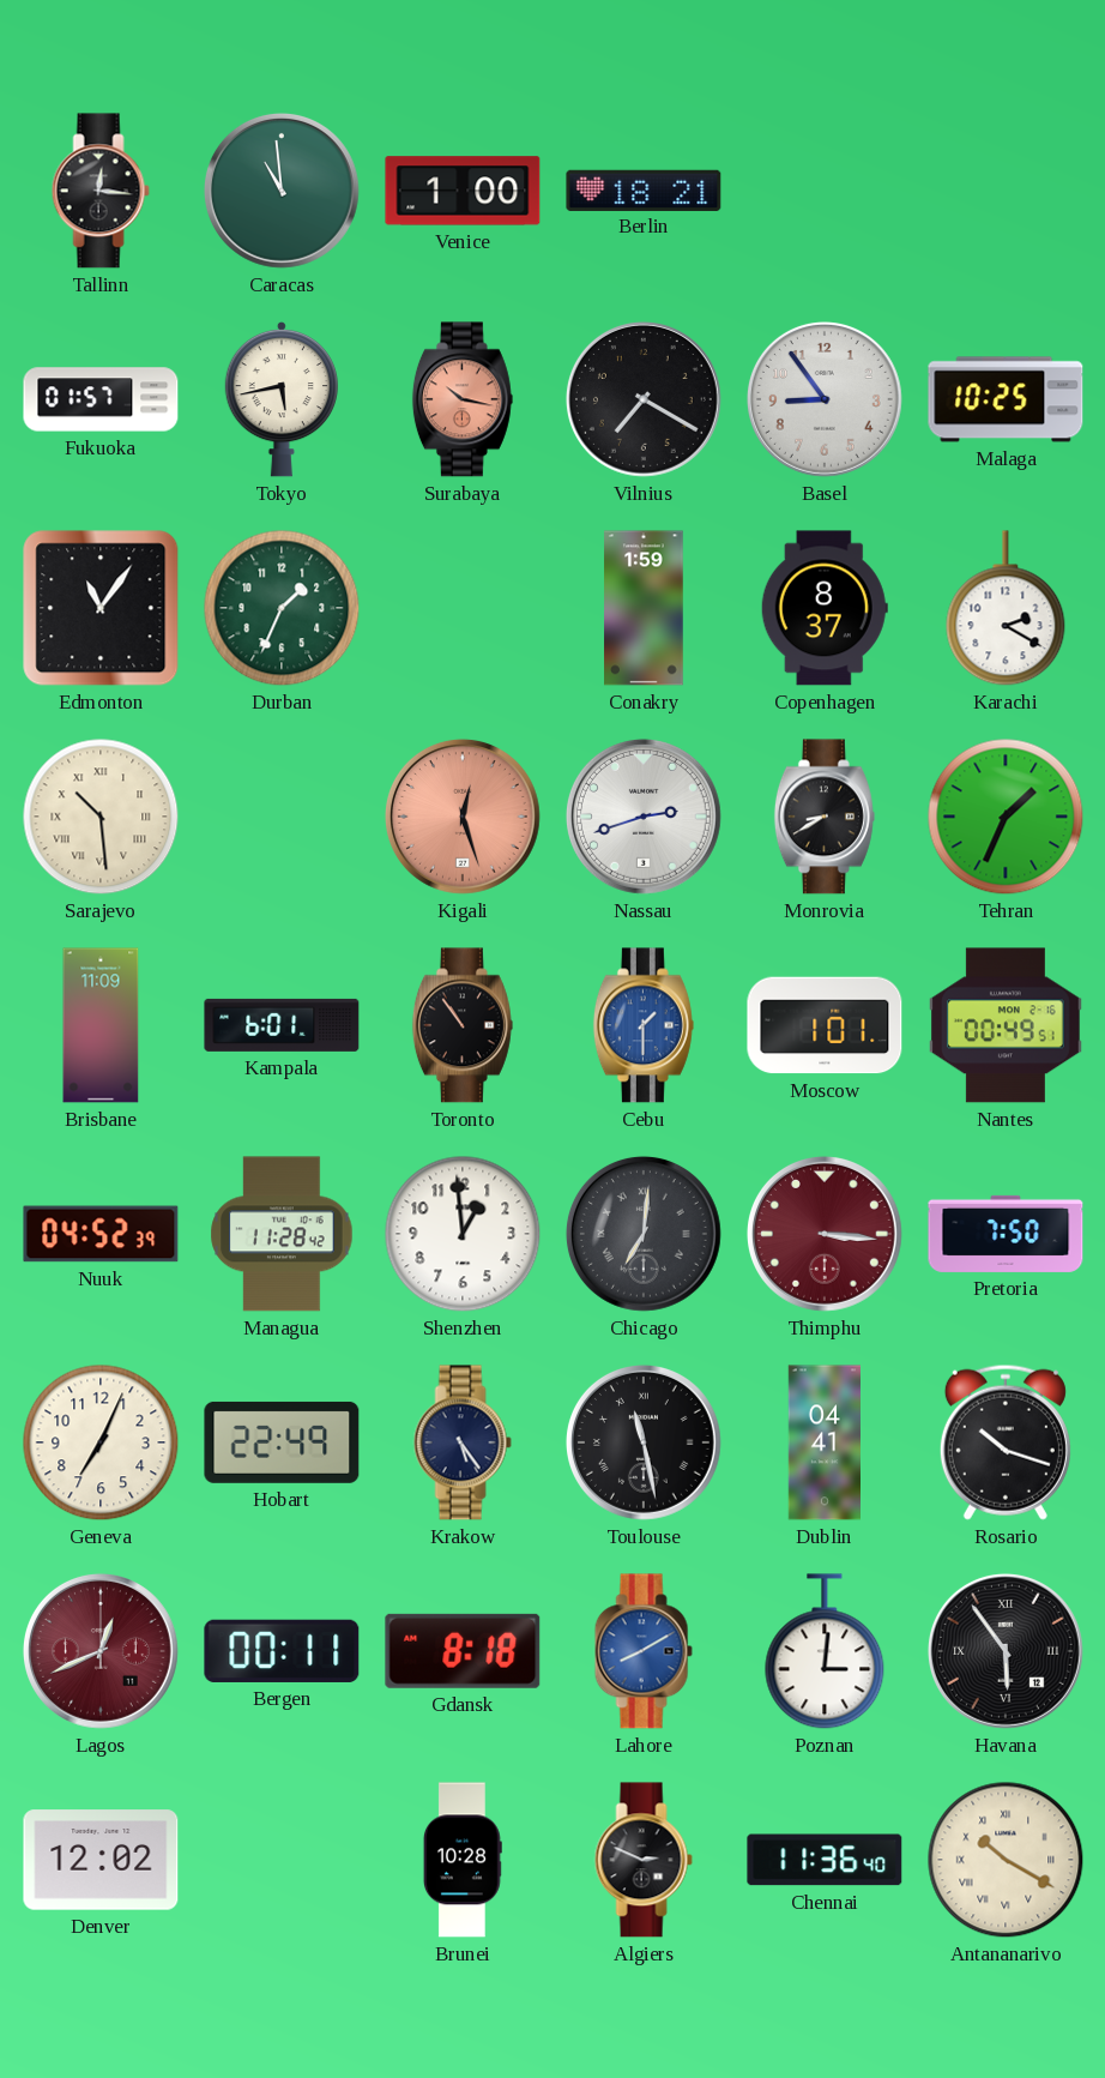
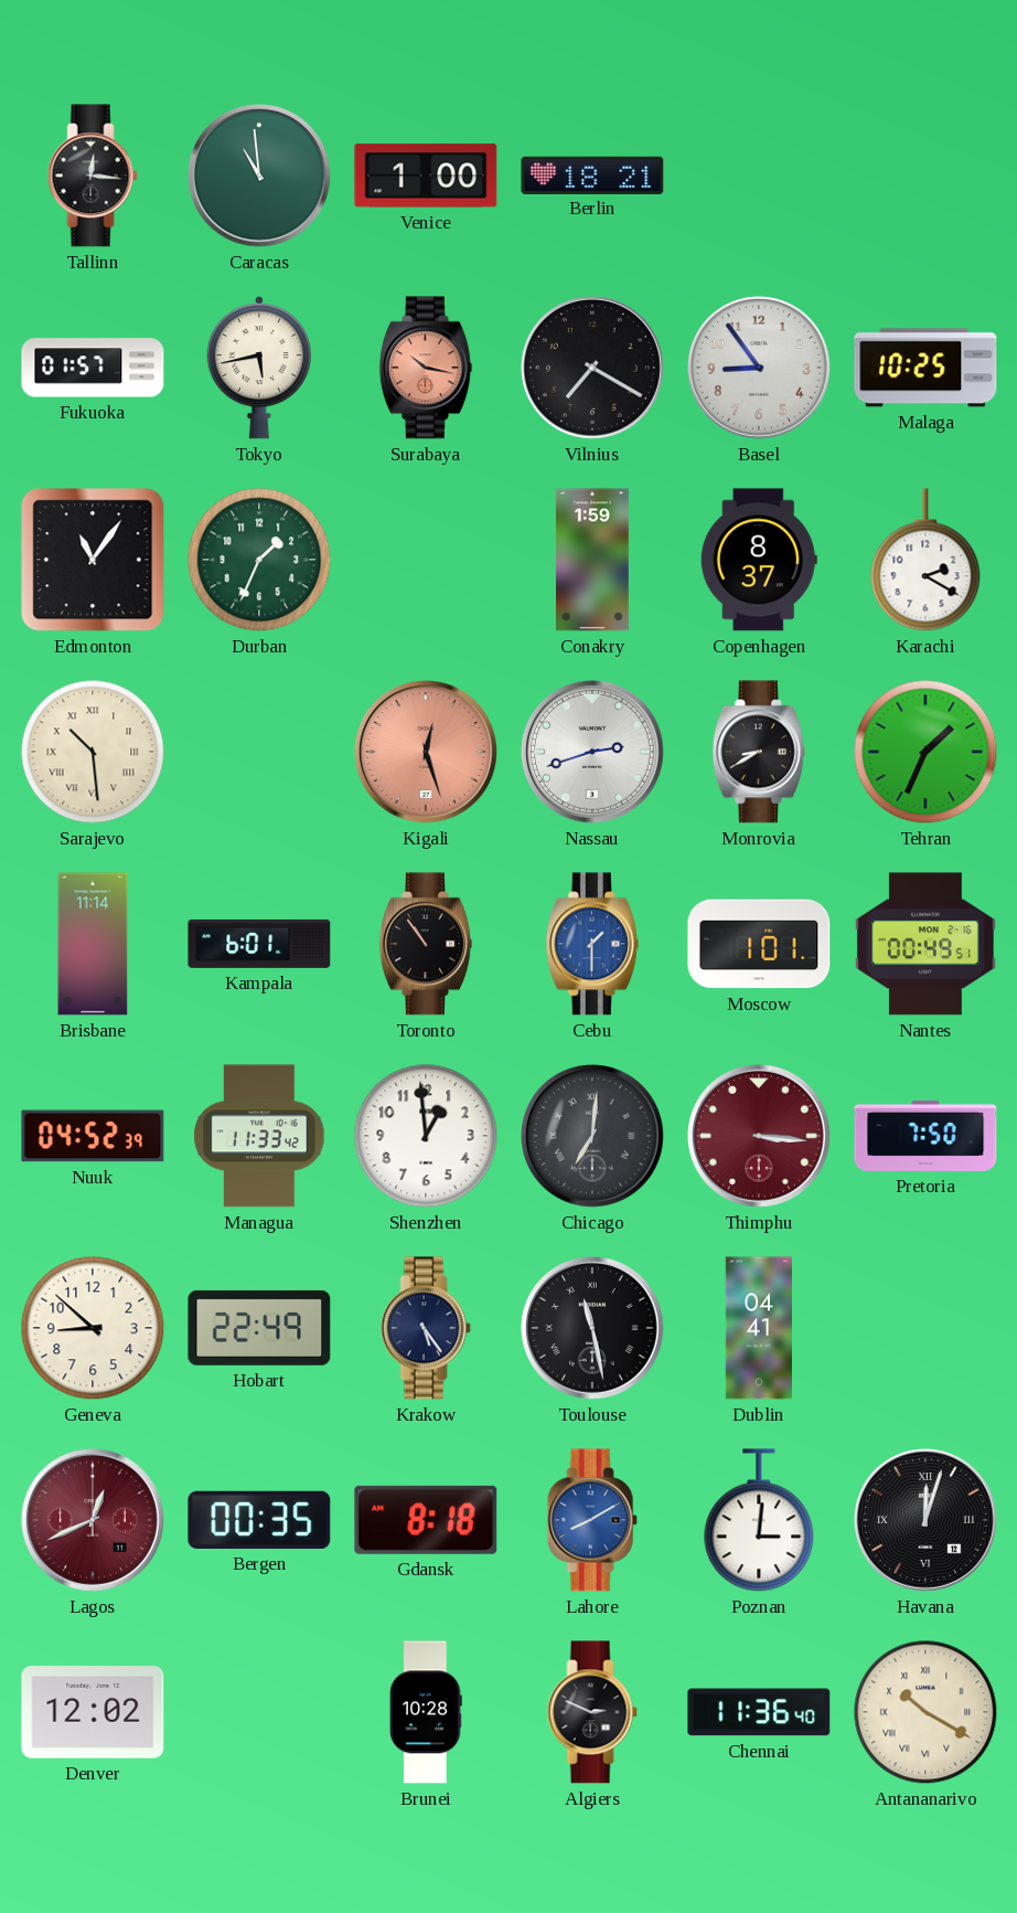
Brisbane: 11:09 -> 11:14
Managua: 11:28 -> 11:33
Geneva: 7:04 -> 8:52
Rosario: 10:18 -> none
Bergen: 00:11 -> 00:35
Havana: 5:54 -> 12:03
